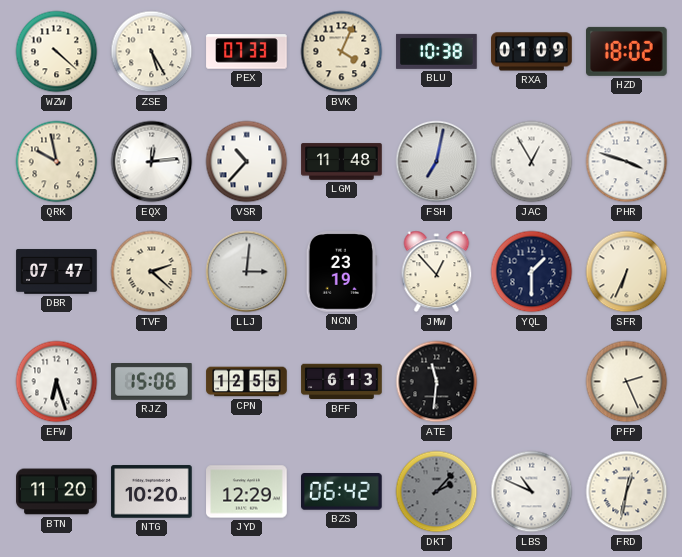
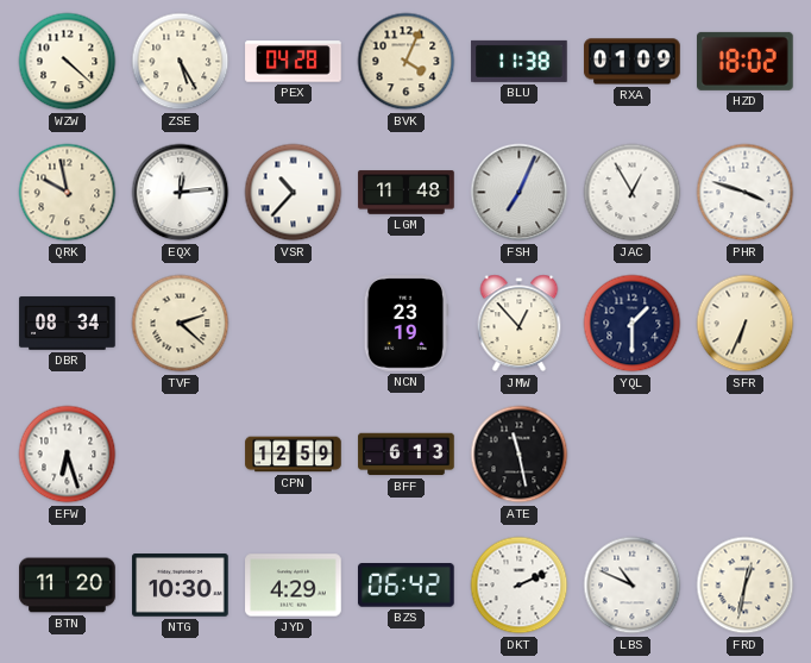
PEX: 07:33 -> 04:28
BLU: 10:38 -> 11:38
FSH: 7:02 -> 7:04
DBR: 07:47 -> 08:34
LLJ: 3:01 -> none
RJZ: 15:06 -> none
CPN: 12:55 -> 12:59
ATE: 11:31 -> 11:28
PFP: 2:26 -> none
NTG: 10:20 -> 10:30
JYD: 12:29 -> 4:29
DKT: 2:07 -> 2:11
DKT dial: grey -> white
